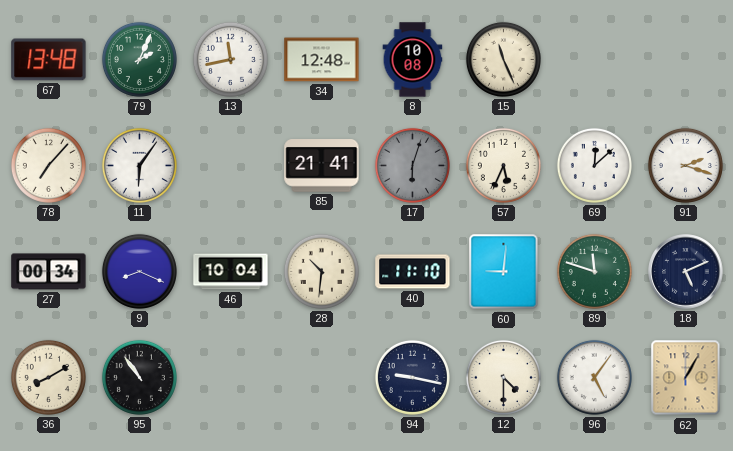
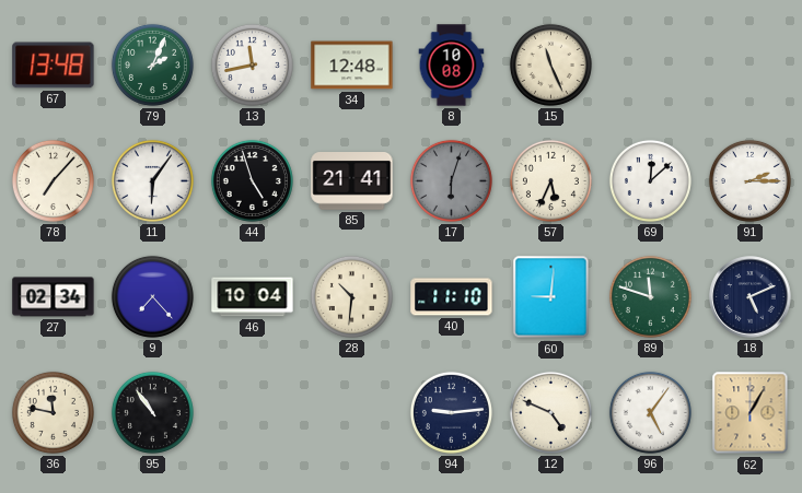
44: none -> 4:57
91: 2:18 -> 2:15
27: 00:34 -> 02:34
9: 8:19 -> 7:23
36: 8:10 -> 11:47
94: 9:17 -> 9:14
12: 4:30 -> 4:49
